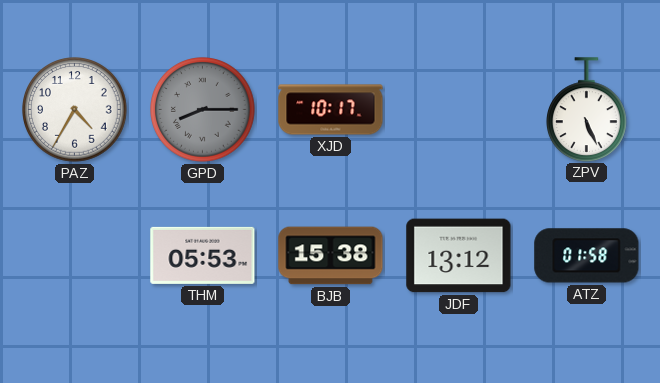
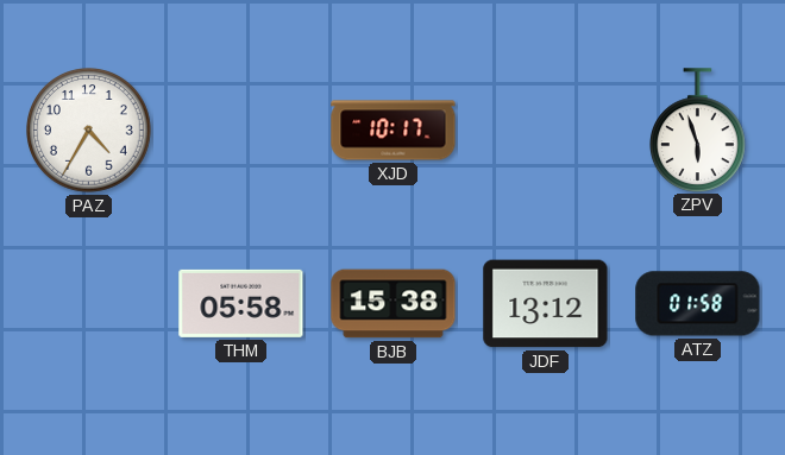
GPD: 8:15 -> none
ZPV: 5:26 -> 5:57
THM: 05:53 -> 05:58
